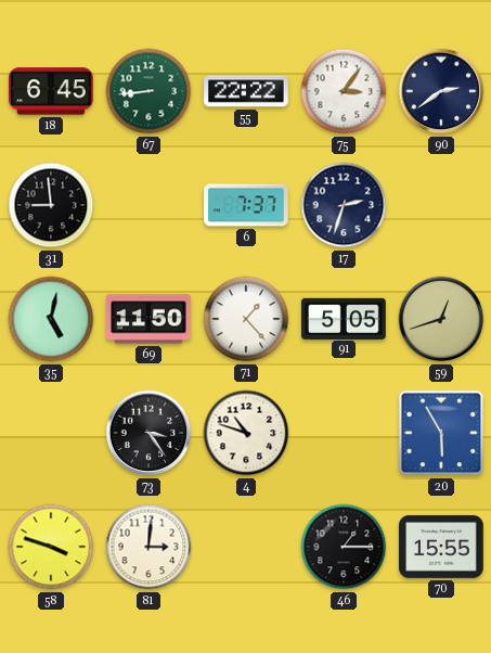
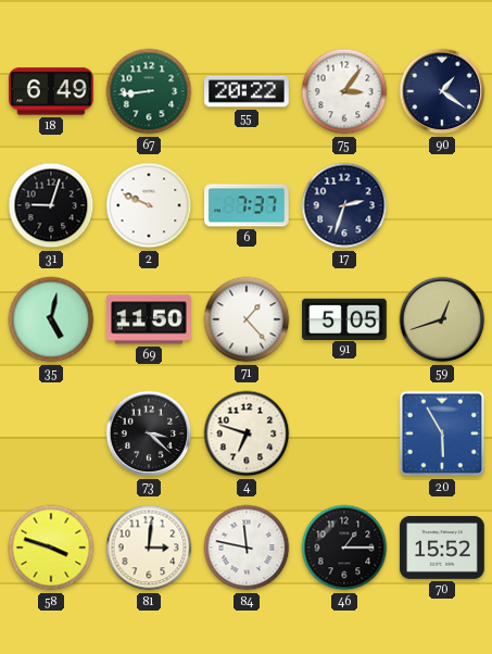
18: 6:45 -> 6:49
55: 22:22 -> 20:22
90: 2:39 -> 1:21
31: 8:59 -> 9:03
2: none -> 9:49
73: 3:24 -> 3:22
4: 10:48 -> 6:48
84: none -> 11:47
70: 15:55 -> 15:52
